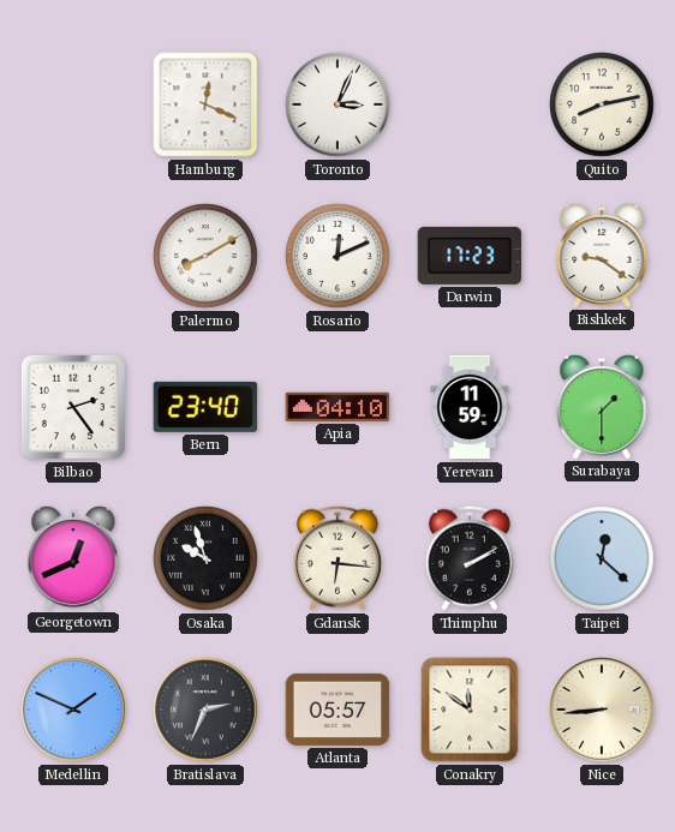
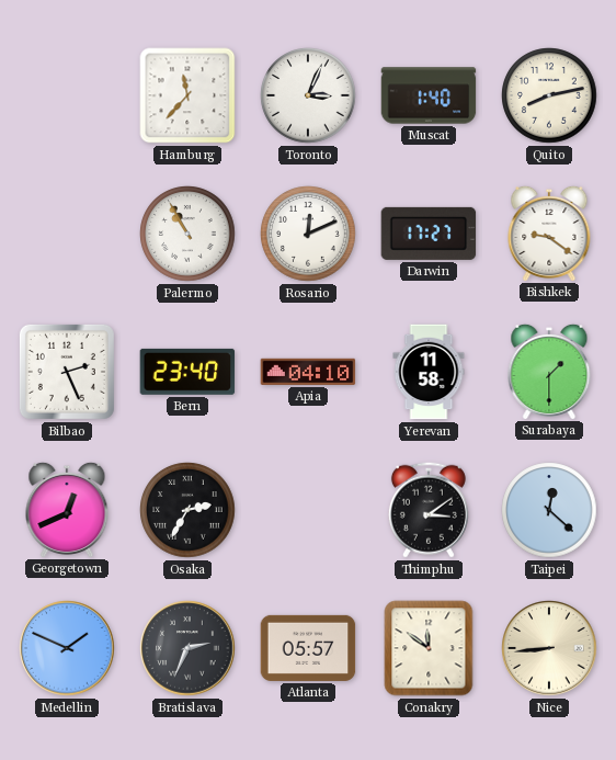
Hamburg: 12:19 -> 11:37
Muscat: none -> 1:40
Palermo: 8:10 -> 10:55
Darwin: 17:23 -> 17:27
Bilbao: 2:24 -> 2:26
Yerevan: 11:59 -> 11:58
Osaka: 9:57 -> 2:35
Gdansk: 6:16 -> none
Thimphu: 2:10 -> 3:09
